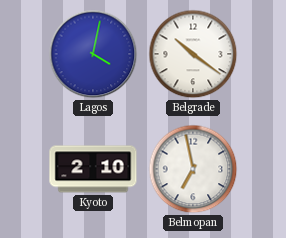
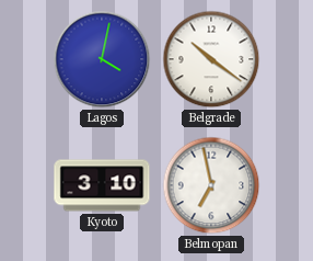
Kyoto: 2:10 -> 3:10
